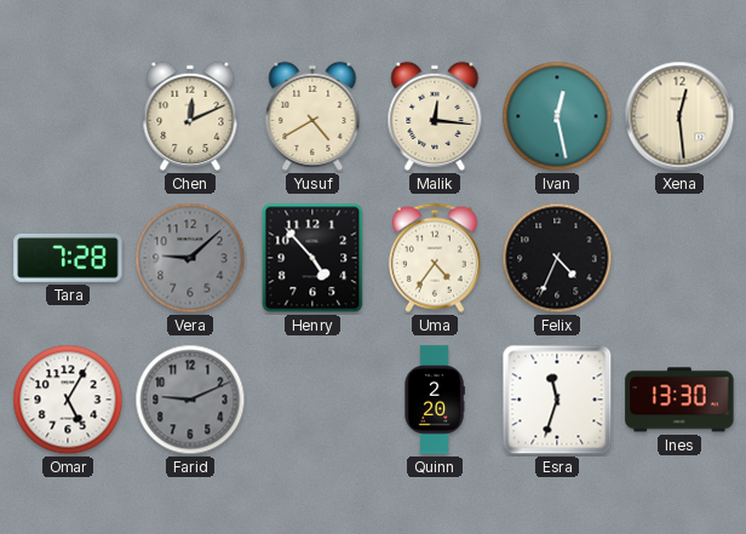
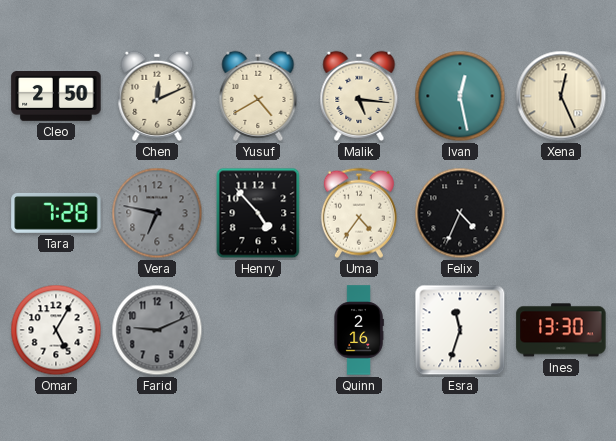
Cleo: none -> 2:50
Malik: 12:16 -> 5:16
Xena: 12:29 -> 12:26
Vera: 9:08 -> 6:47
Quinn: 2:20 -> 2:16
